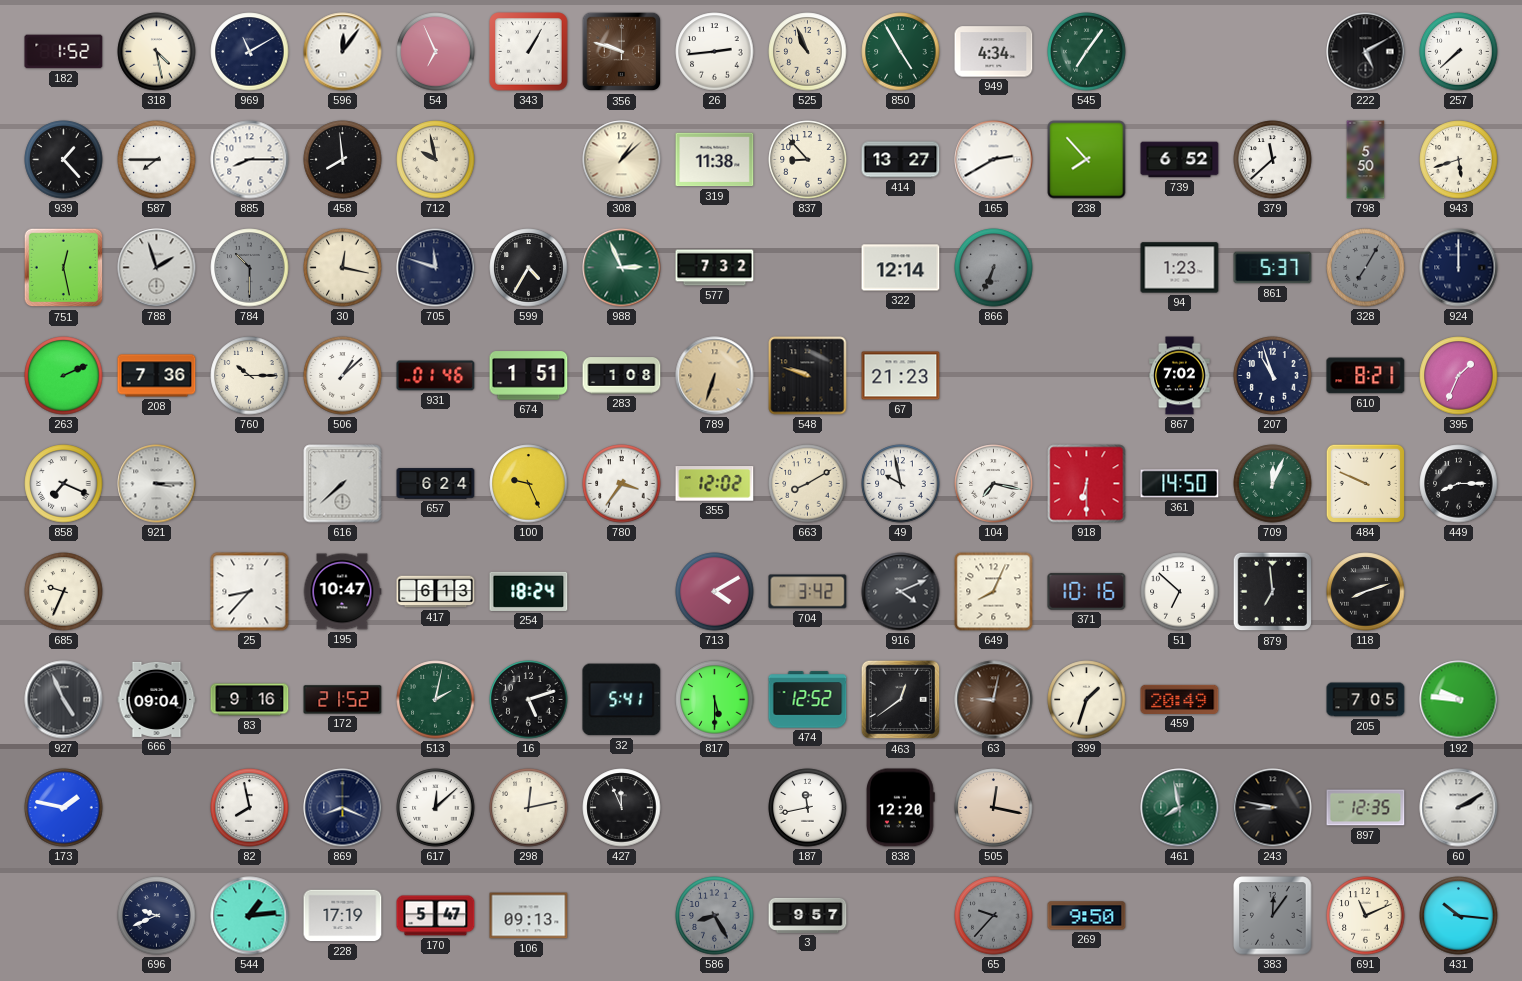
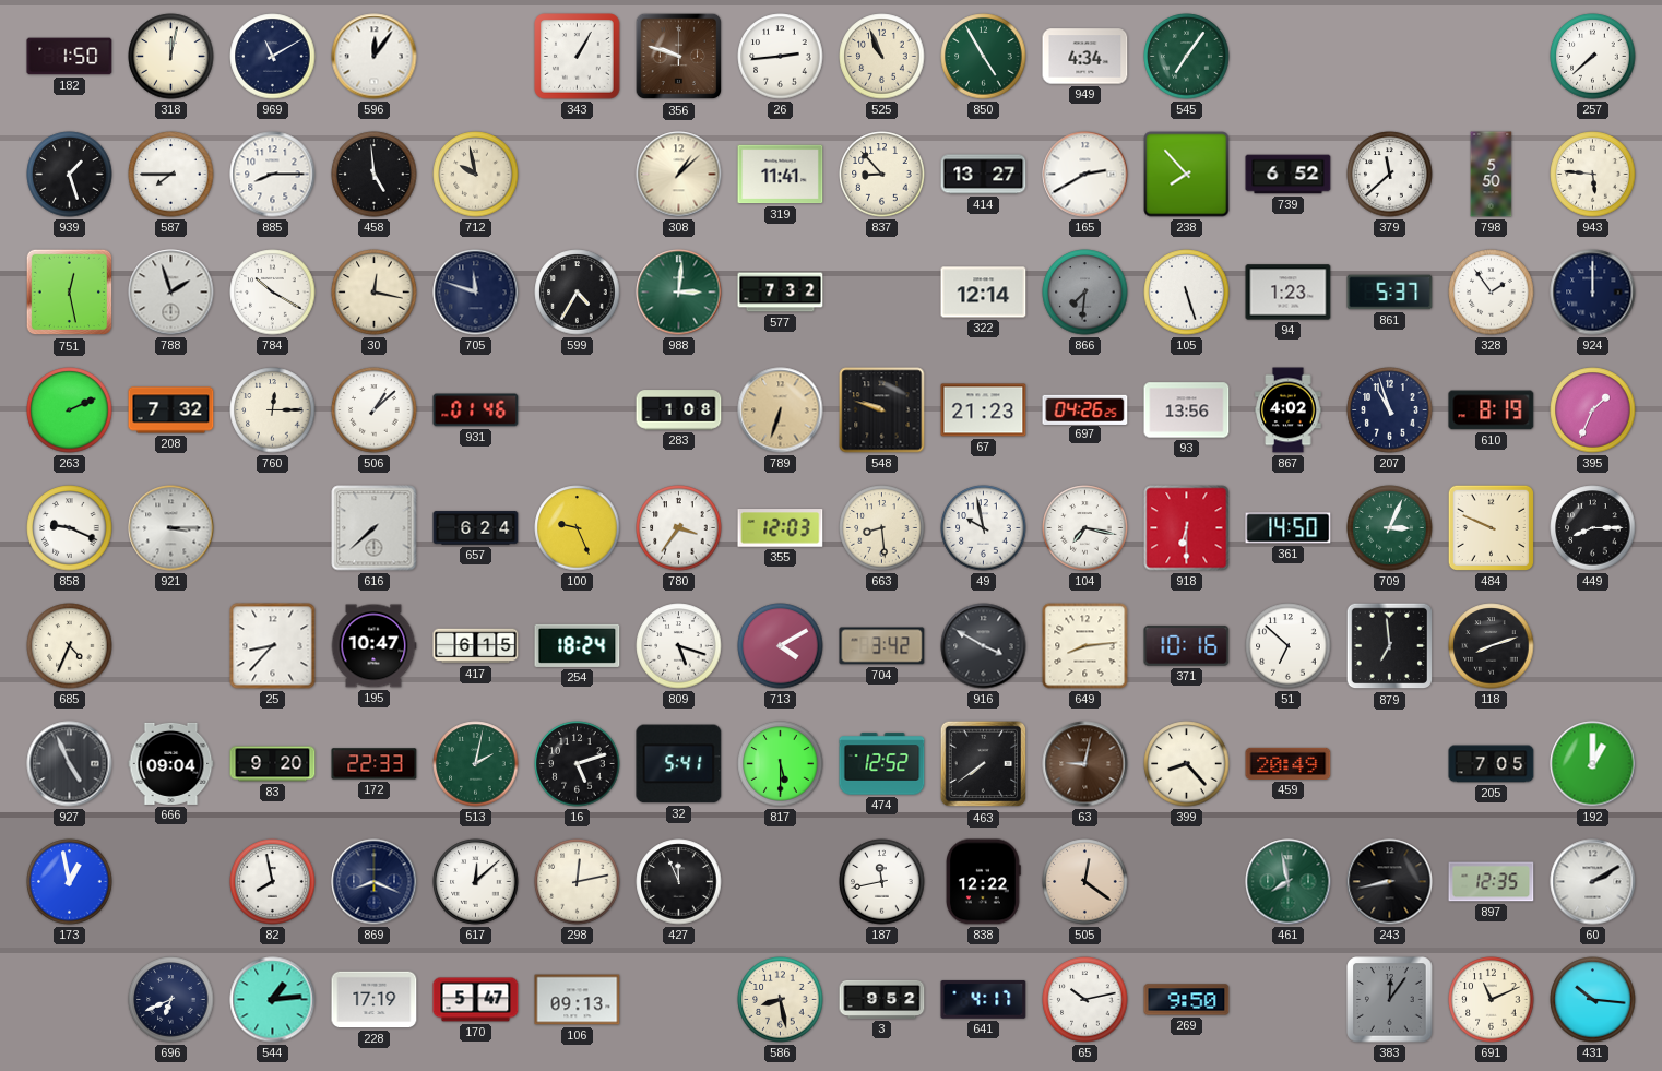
182: 1:52 -> 1:50
318: 4:28 -> 12:02
54: 6:56 -> none
222: 5:10 -> none
939: 1:23 -> 1:27
458: 7:59 -> 4:59
319: 11:38 -> 11:41
943: 5:42 -> 5:46
784: 10:30 -> 10:20
784 dial: grey -> white
988: 2:56 -> 3:01
866: 6:34 -> 7:31
105: none -> 5:27
328: 7:05 -> 1:54
328 dial: grey -> white
208: 7:36 -> 7:32
760: 10:15 -> 12:15
674: 1:51 -> none
697: none -> 04:26
93: none -> 13:56
867: 7:02 -> 4:02
610: 8:21 -> 8:19
858: 7:19 -> 9:19
355: 12:02 -> 12:03
663: 8:10 -> 8:29
709: 12:04 -> 3:04
685: 9:34 -> 4:34
417: 6:13 -> 6:15
809: none -> 5:18
916: 4:11 -> 3:50
649: 8:04 -> 8:14
83: 9:16 -> 9:20
172: 21:52 -> 22:33
463: 12:39 -> 7:39
399: 1:33 -> 8:23
192: 9:46 -> 1:00
173: 1:47 -> 12:58
838: 12:20 -> 12:22
505: 12:17 -> 12:21
243: 8:47 -> 8:43
696: 9:41 -> 6:41
586: 8:25 -> 8:28
586 dial: grey -> cream
3: 9:57 -> 9:52
641: none -> 4:17
65: 9:37 -> 10:13
65 dial: grey -> white
